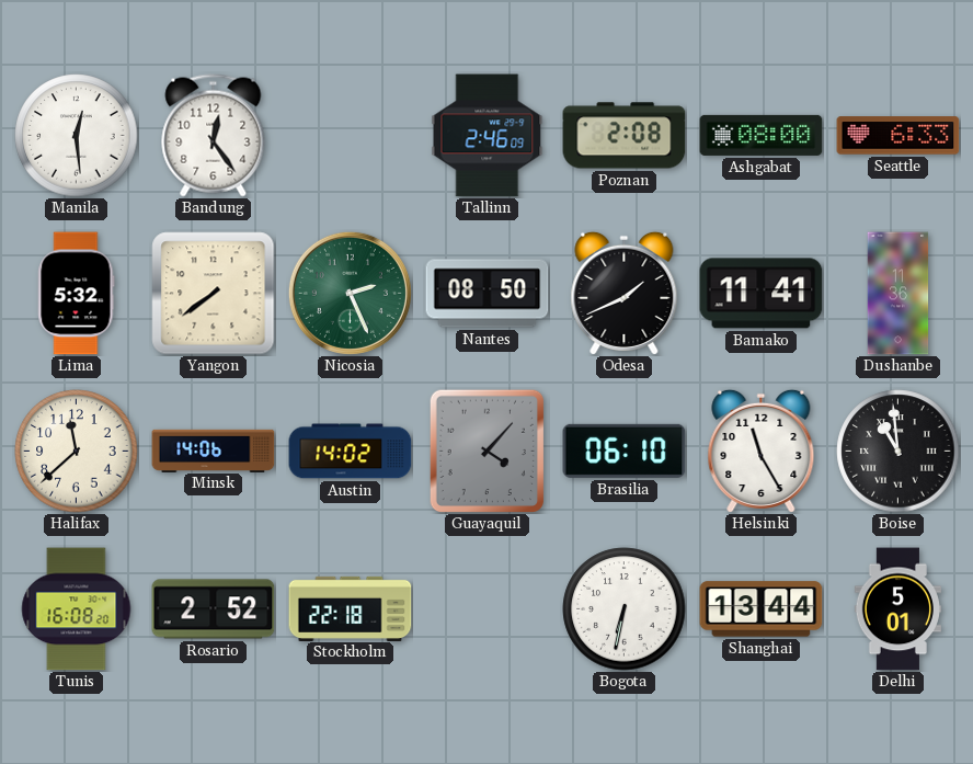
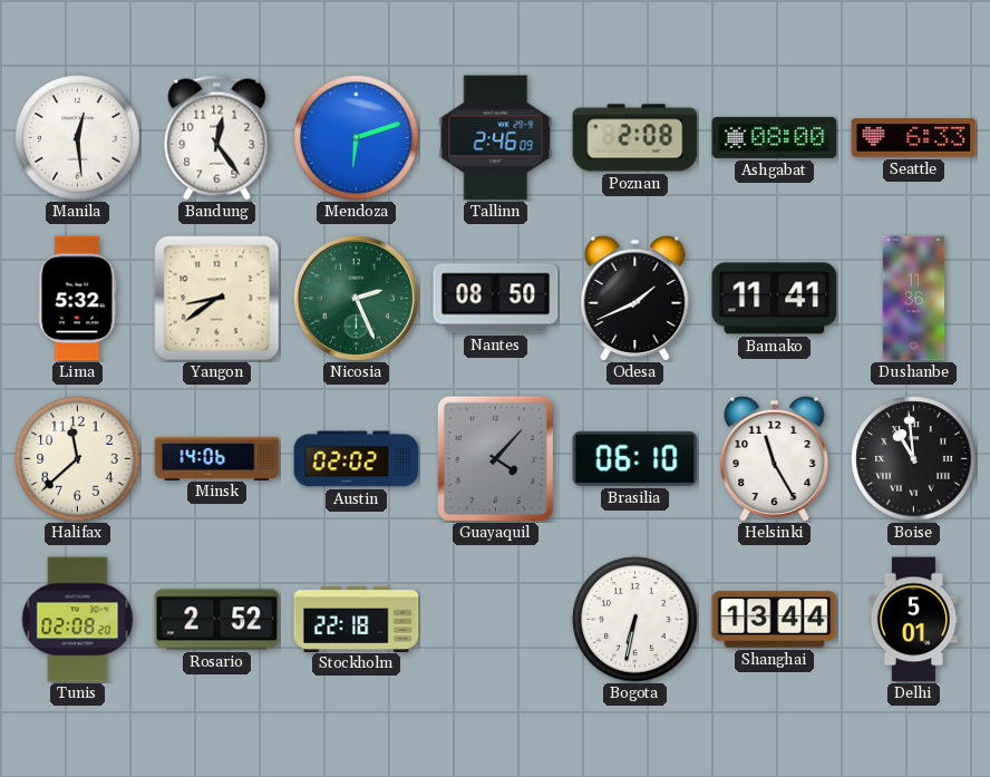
Mendoza: none -> 6:12
Yangon: 7:39 -> 8:39
Austin: 14:02 -> 02:02
Tunis: 16:08 -> 02:08
